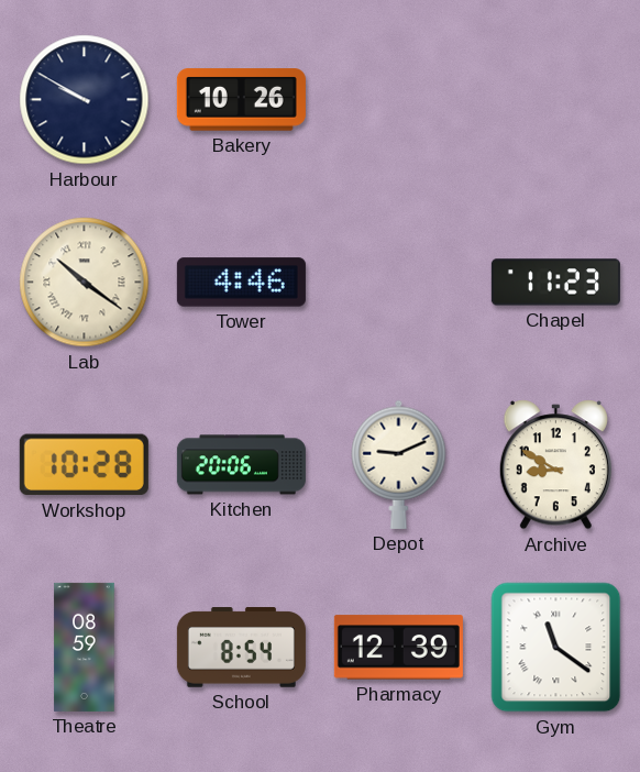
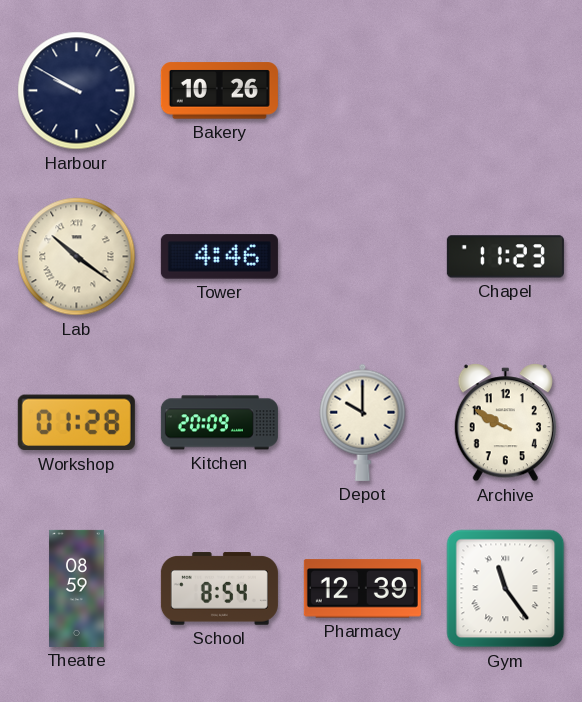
Workshop: 10:28 -> 01:28
Kitchen: 20:06 -> 20:09
Depot: 9:11 -> 10:00
Archive: 8:50 -> 9:50
Gym: 11:21 -> 11:24
